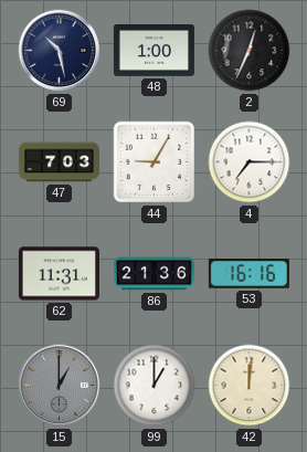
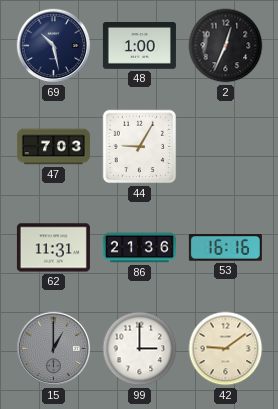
4: 7:15 -> none
99: 1:00 -> 3:00
42: 12:01 -> 9:09
